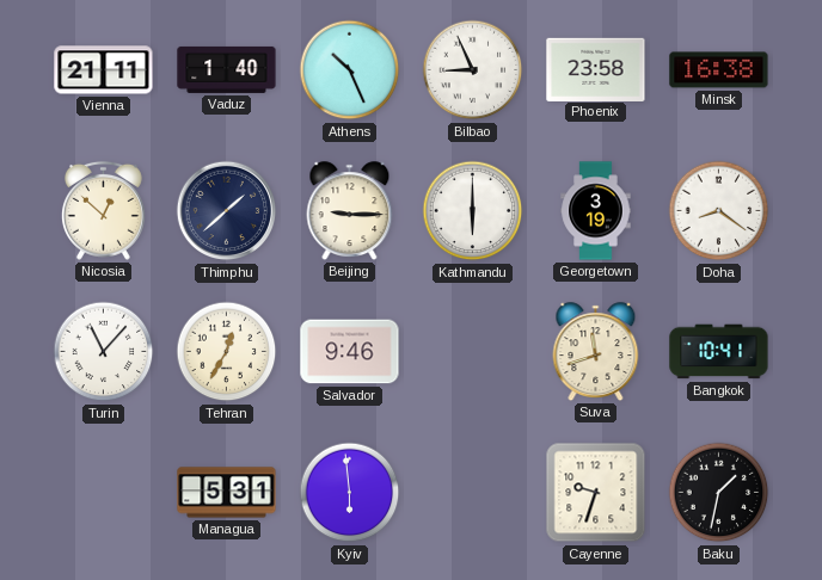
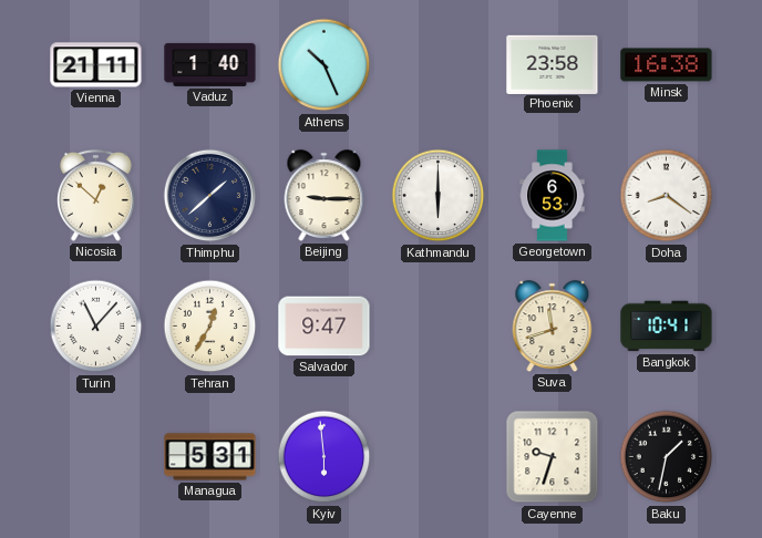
Bilbao: 8:56 -> none
Georgetown: 3:19 -> 6:53
Salvador: 9:46 -> 9:47
